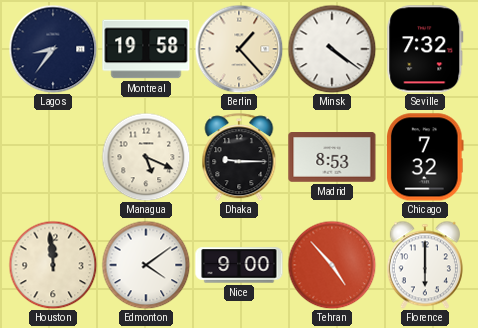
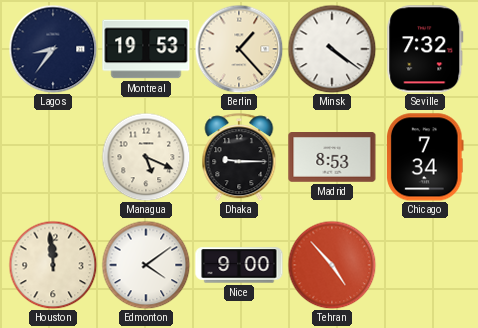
Montreal: 19:58 -> 19:53
Chicago: 7:32 -> 7:34
Florence: 6:00 -> none
